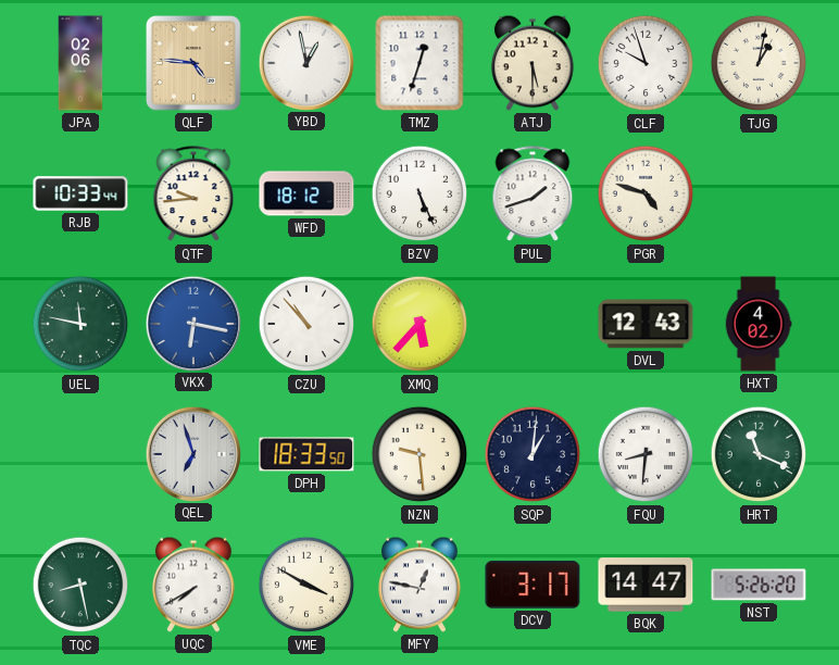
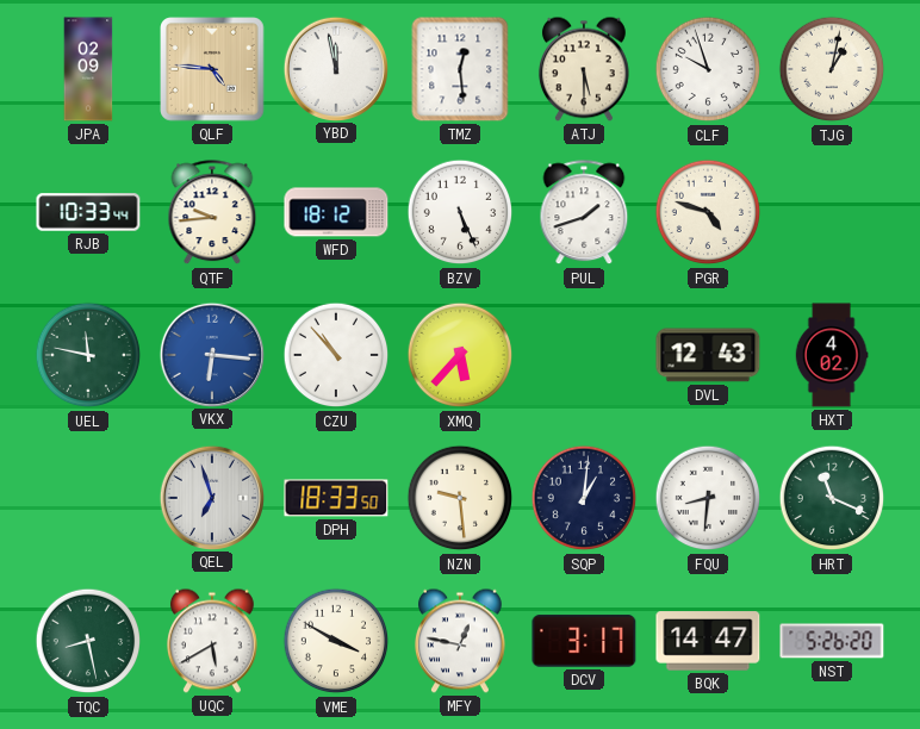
JPA: 02:06 -> 02:09
YBD: 12:58 -> 11:58
TMZ: 12:33 -> 12:29
VKX: 6:17 -> 6:16
UQC: 7:40 -> 5:40
